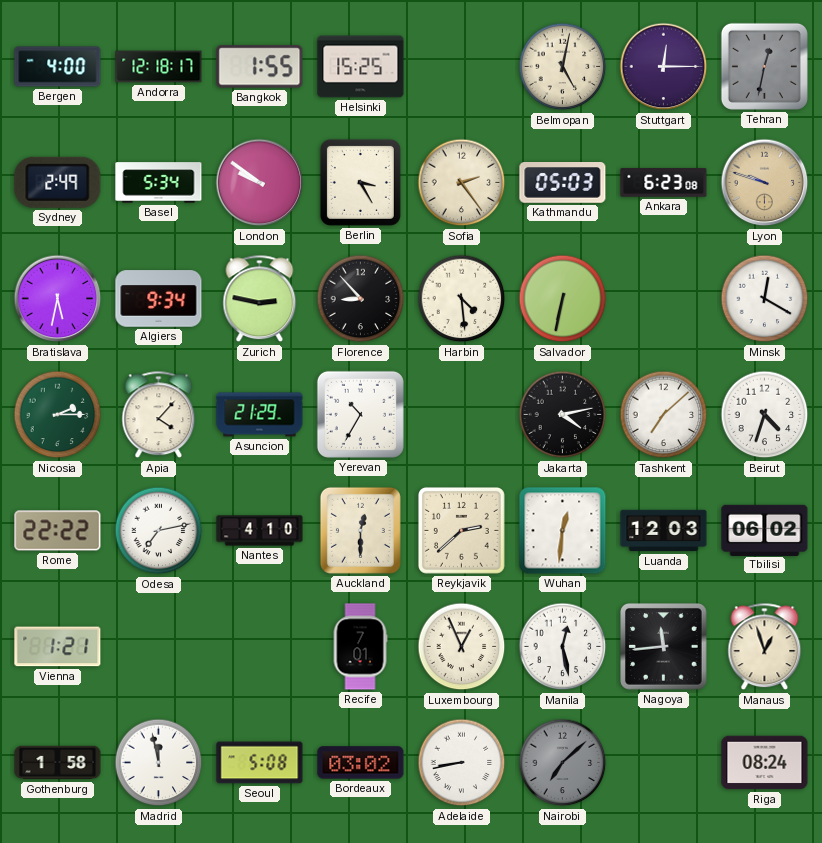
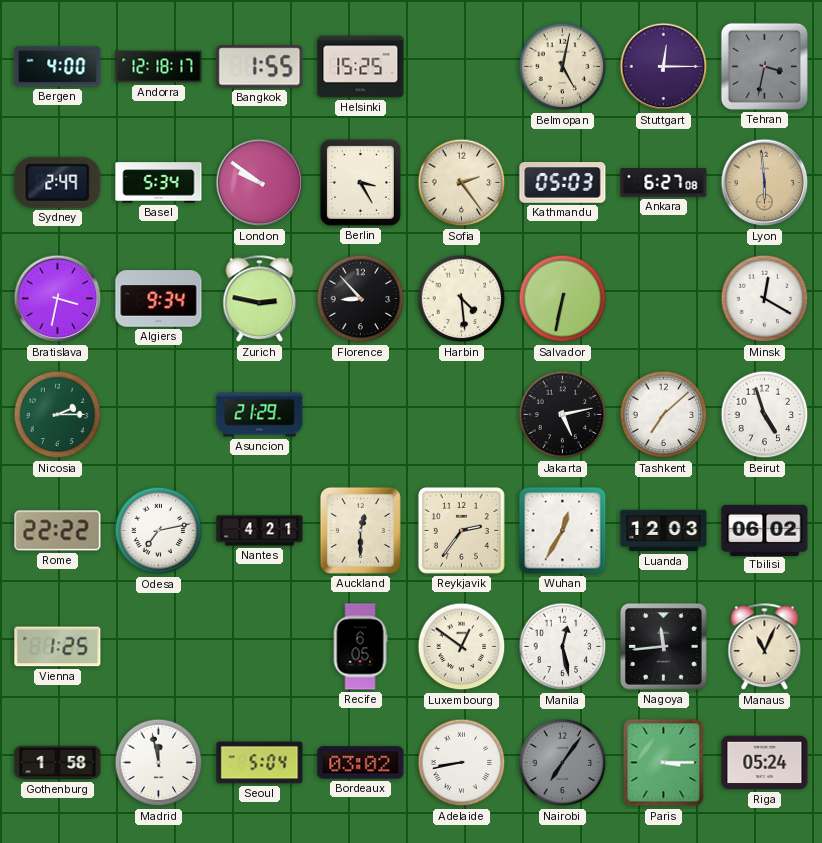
Tehran: 12:32 -> 3:32
Ankara: 6:23 -> 6:27
Lyon: 9:48 -> 5:59
Bratislava: 5:32 -> 3:32
Apia: 4:07 -> none
Yerevan: 10:35 -> none
Jakarta: 4:13 -> 5:13
Beirut: 4:33 -> 4:57
Nantes: 4:10 -> 4:21
Reykjavik: 2:38 -> 2:36
Wuhan: 12:31 -> 12:35
Vienna: 1:21 -> 1:25
Recife: 7:01 -> 6:05
Luxembourg: 12:56 -> 12:51
Manaus: 12:57 -> 11:04
Seoul: 5:08 -> 5:04
Nairobi: 7:08 -> 7:06
Paris: none -> 3:15
Riga: 08:24 -> 05:24
